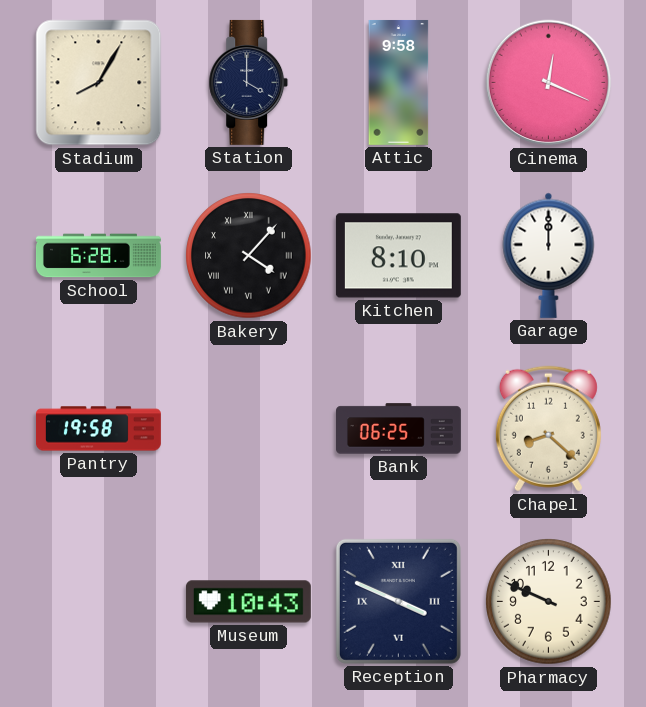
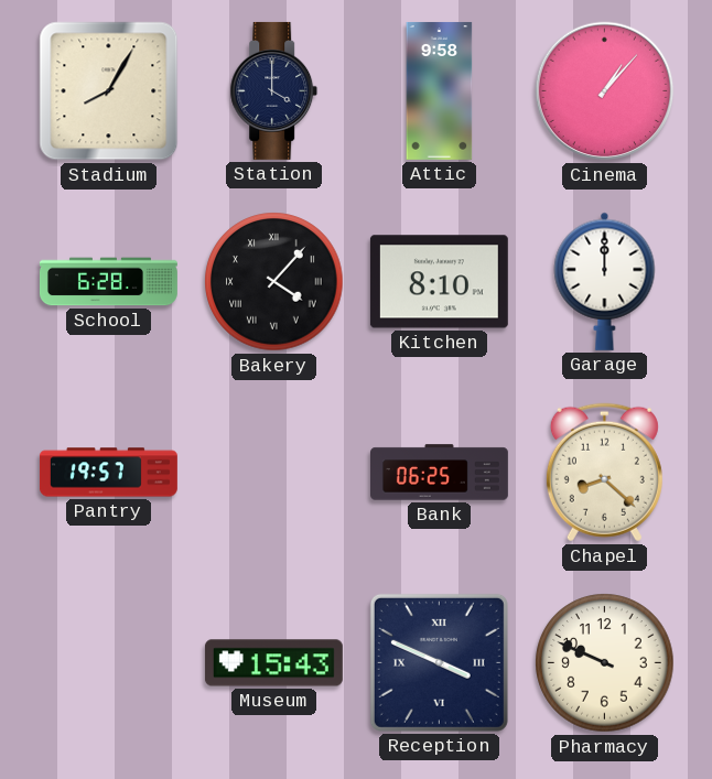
Cinema: 12:19 -> 1:07
Pantry: 19:58 -> 19:57
Museum: 10:43 -> 15:43
